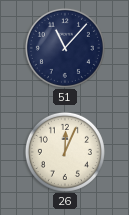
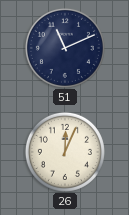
51: 11:07 -> 11:11
